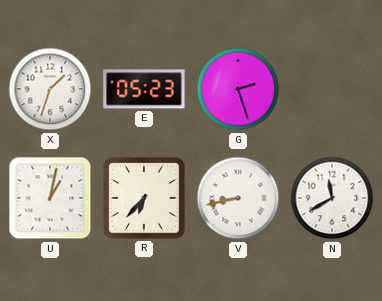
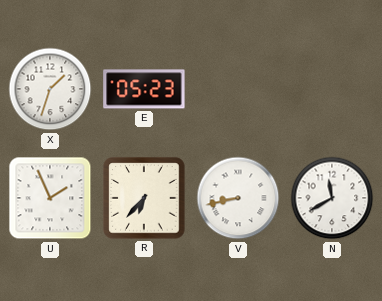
G: 2:27 -> none
U: 1:02 -> 1:56
